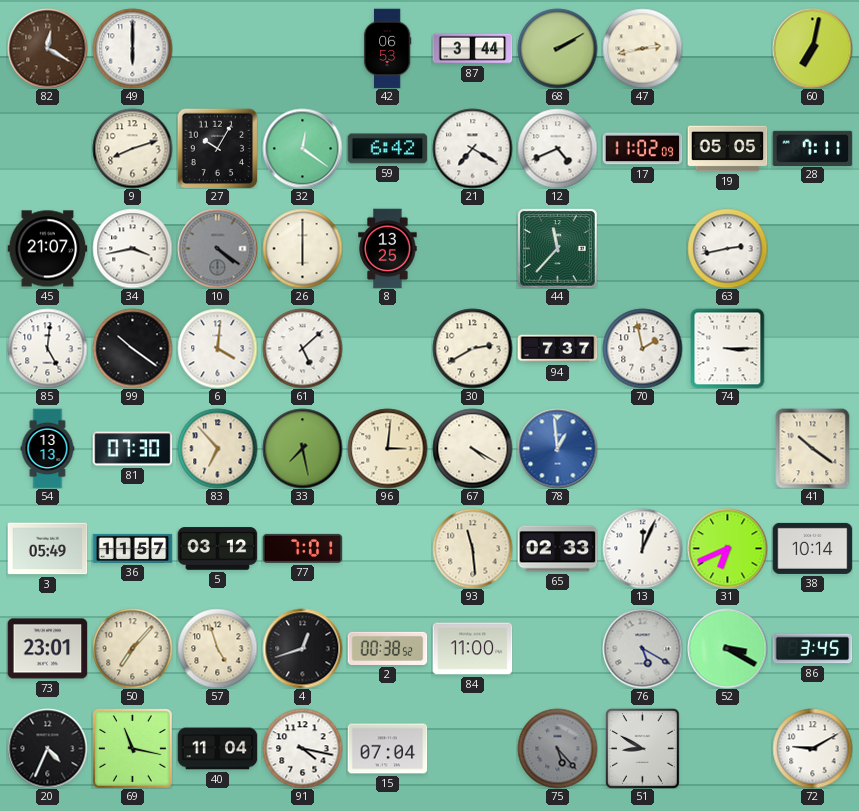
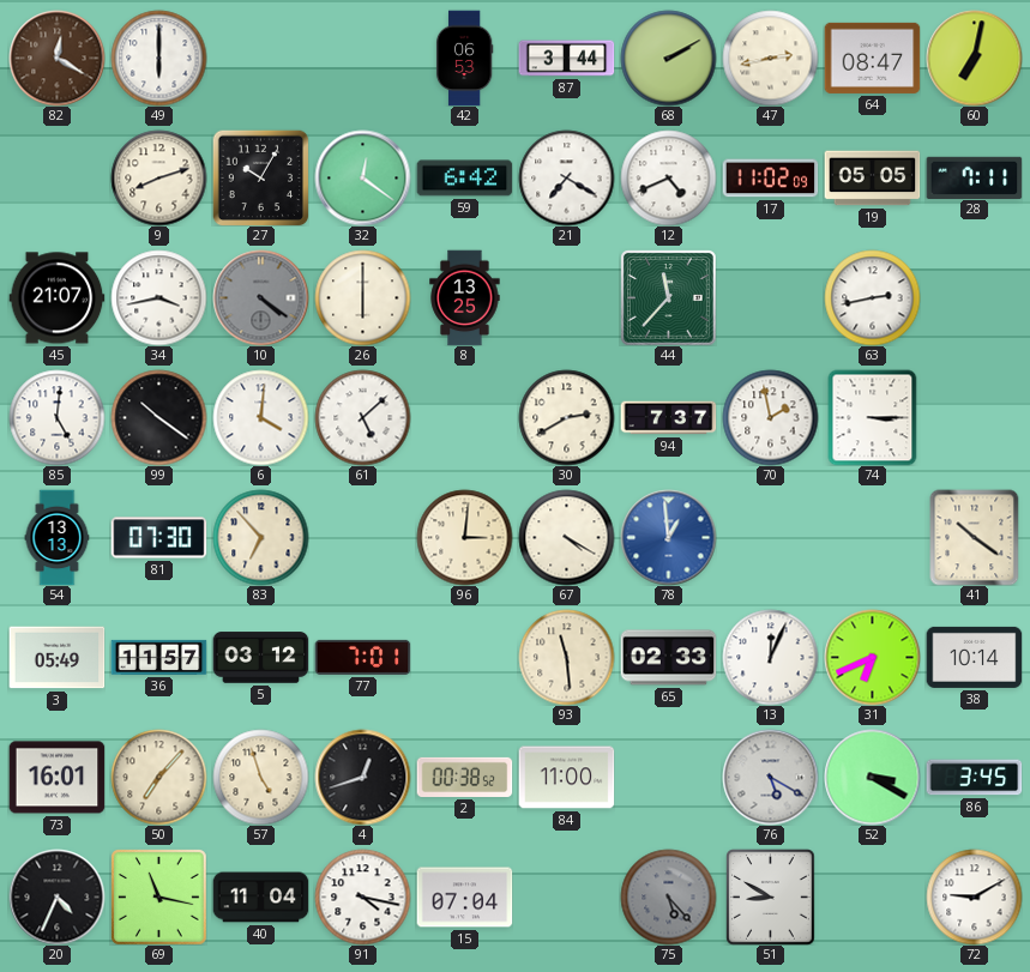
64: none -> 08:47
33: 7:28 -> none
73: 23:01 -> 16:01
